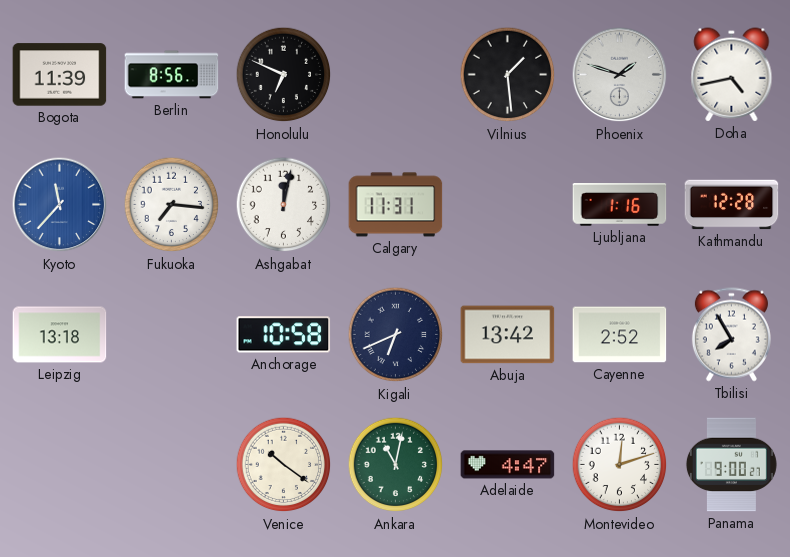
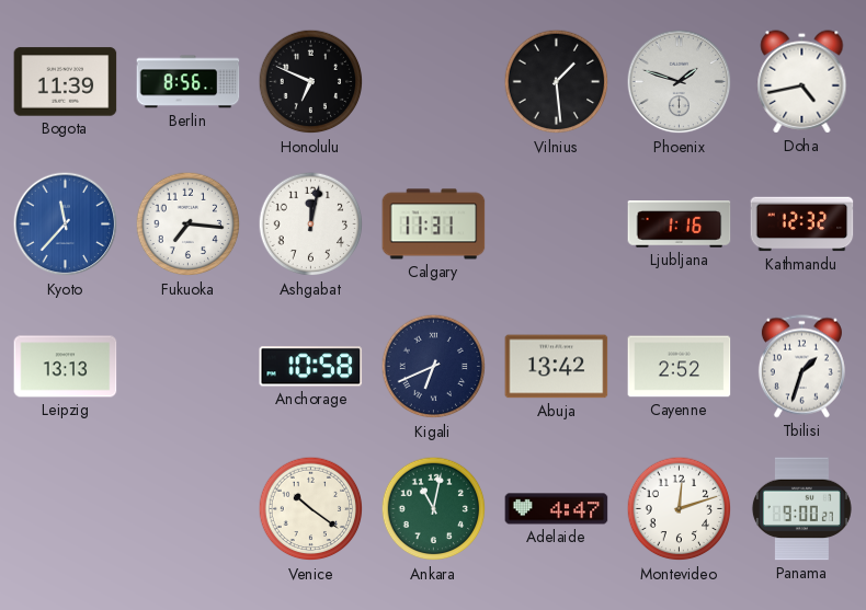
Kathmandu: 12:28 -> 12:32
Leipzig: 13:18 -> 13:13
Tbilisi: 7:55 -> 1:33
